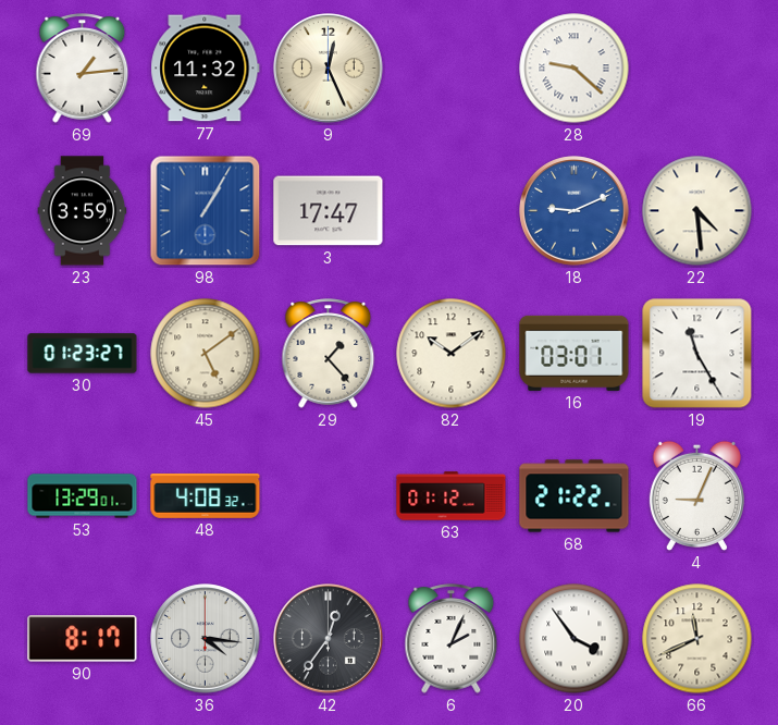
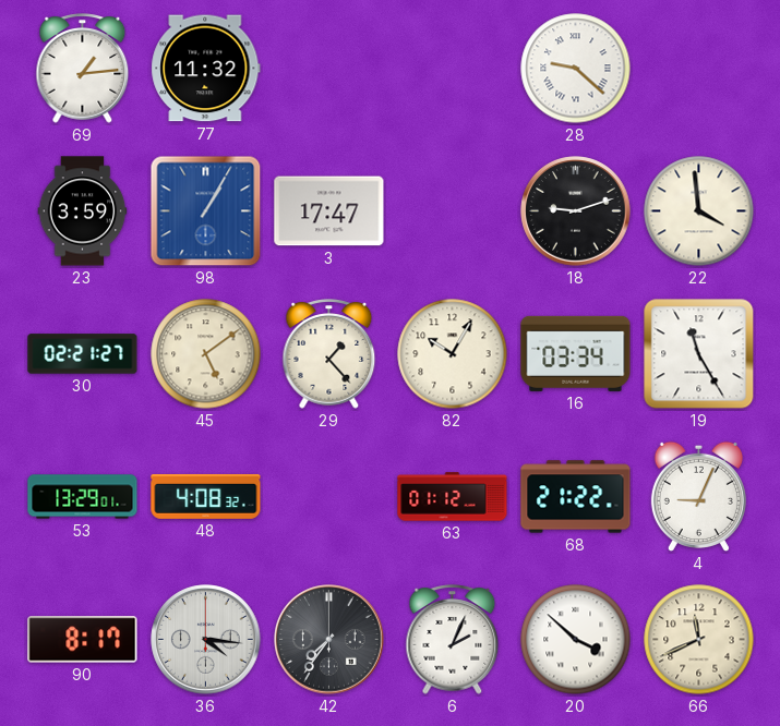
9: 12:26 -> none
18: 9:11 -> 9:12
18 dial: blue -> black
22: 4:29 -> 3:59
30: 01:23 -> 02:21
82: 10:09 -> 10:05
16: 03:01 -> 03:34
42: 12:36 -> 7:36
20: 3:54 -> 3:52
